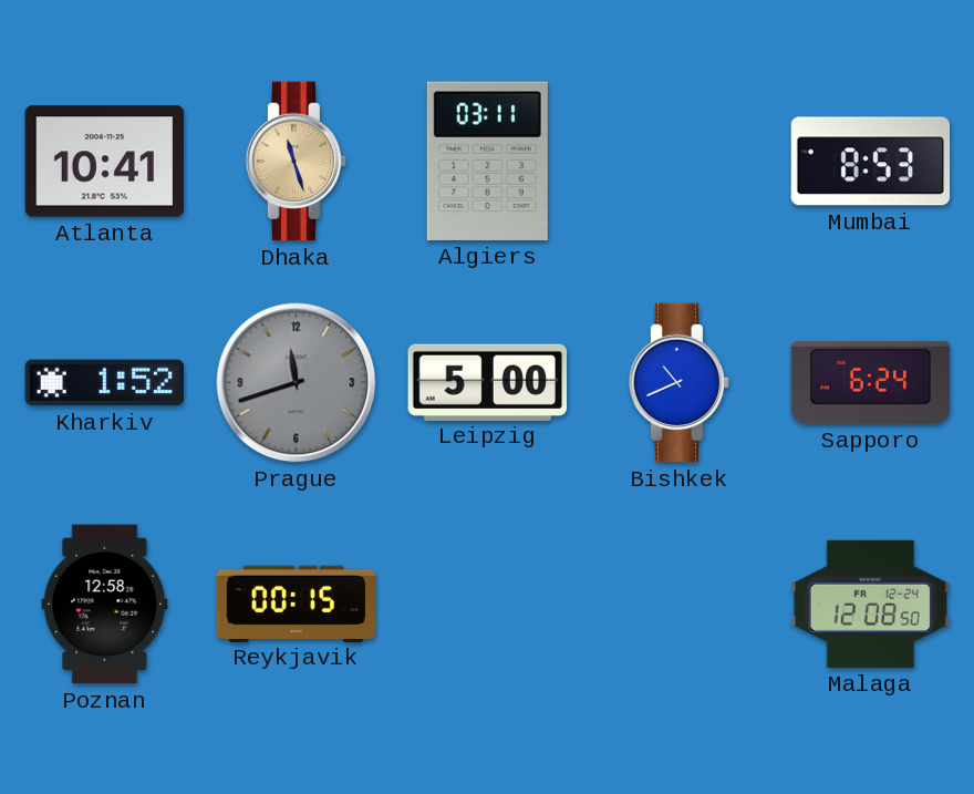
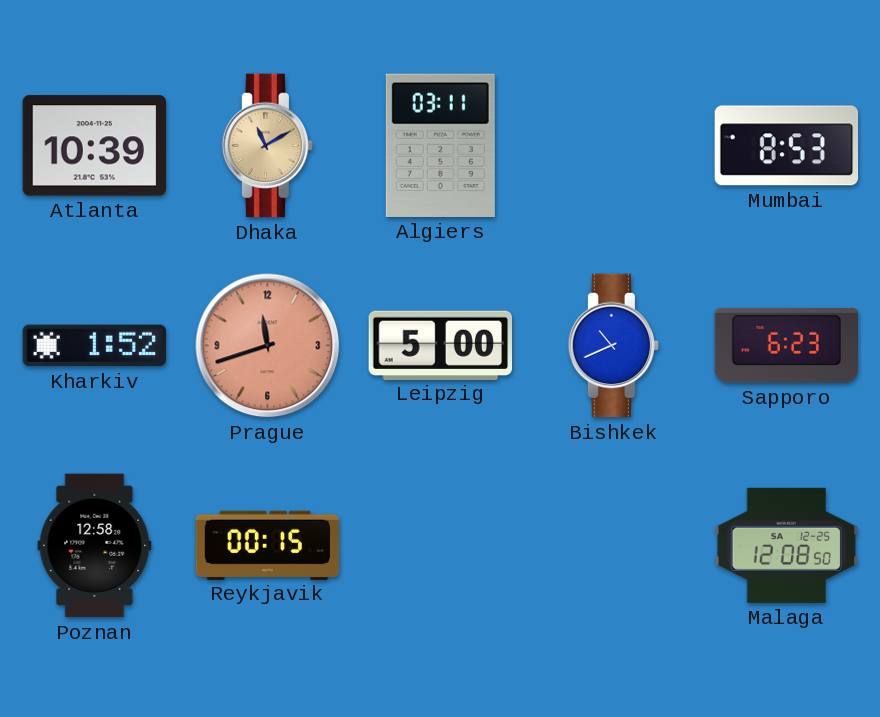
Atlanta: 10:41 -> 10:39
Dhaka: 11:27 -> 11:10
Prague dial: grey -> salmon
Sapporo: 6:24 -> 6:23
Malaga date: FR 12-24 -> SA 12-25
